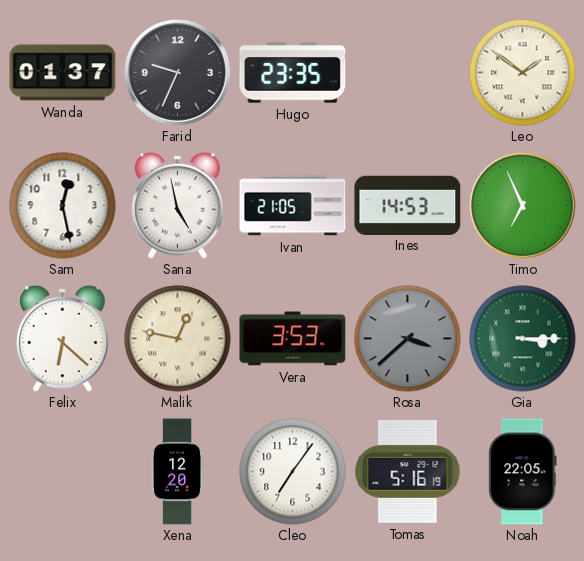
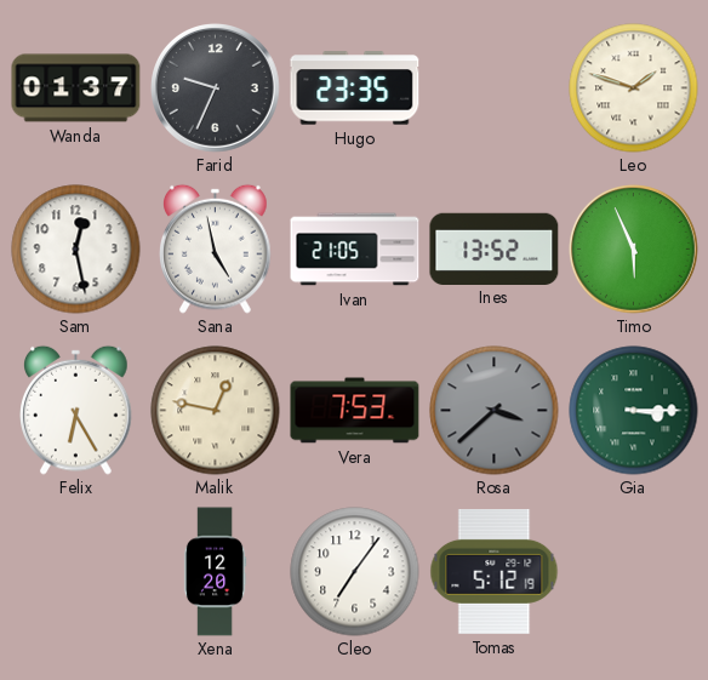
Leo: 1:51 -> 1:48
Ines: 14:53 -> 13:52
Timo: 6:56 -> 5:56
Felix: 6:22 -> 6:25
Vera: 3:53 -> 7:53
Tomas: 5:16 -> 5:12
Noah: 22:05 -> none
